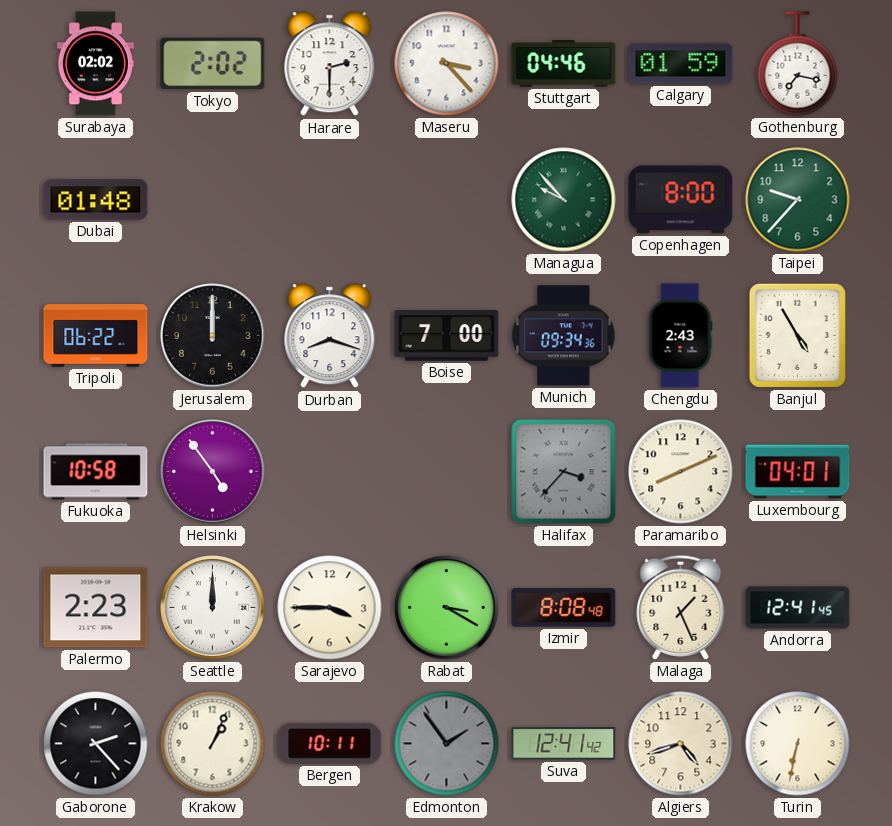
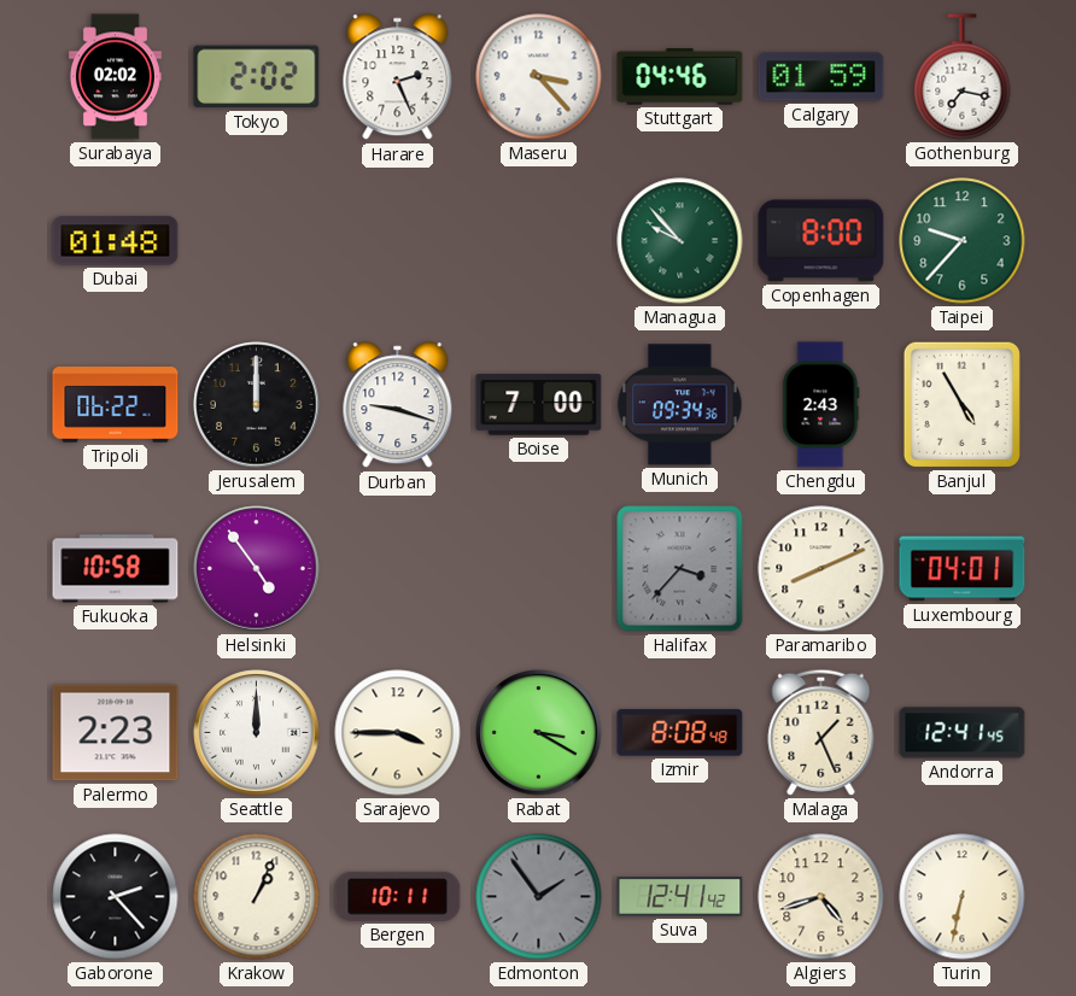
Harare: 2:30 -> 2:26
Durban: 8:18 -> 9:18
